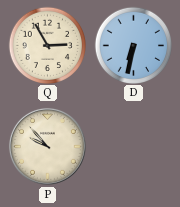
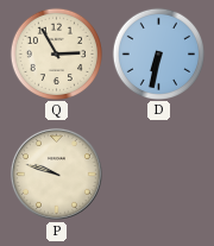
P: 9:53 -> 9:48
